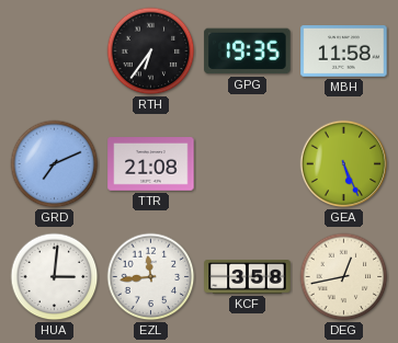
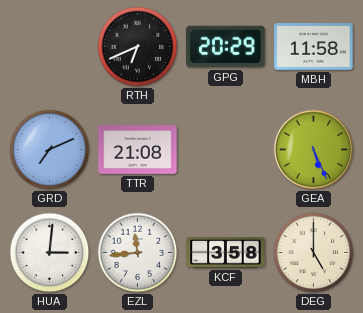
RTH: 6:36 -> 6:41
GPG: 19:35 -> 20:29
DEG: 12:43 -> 5:00
